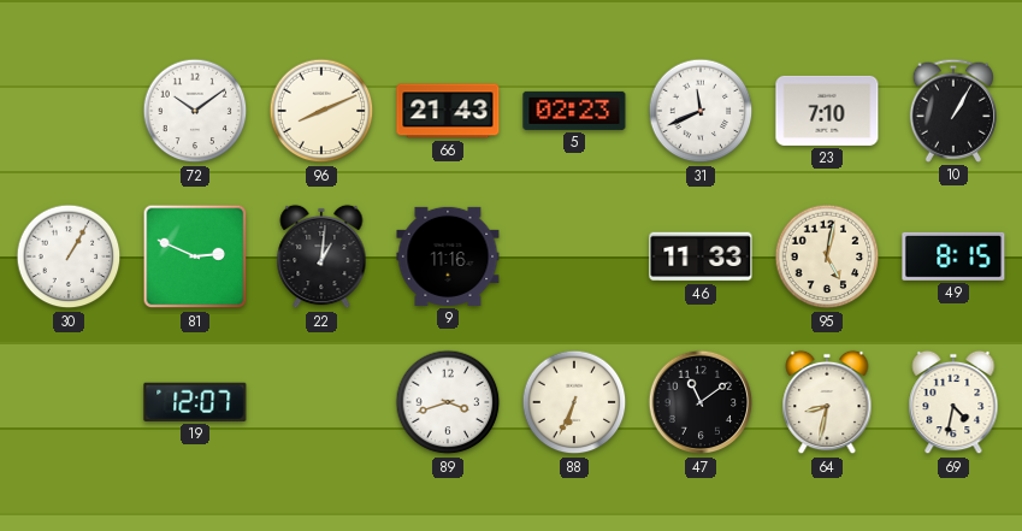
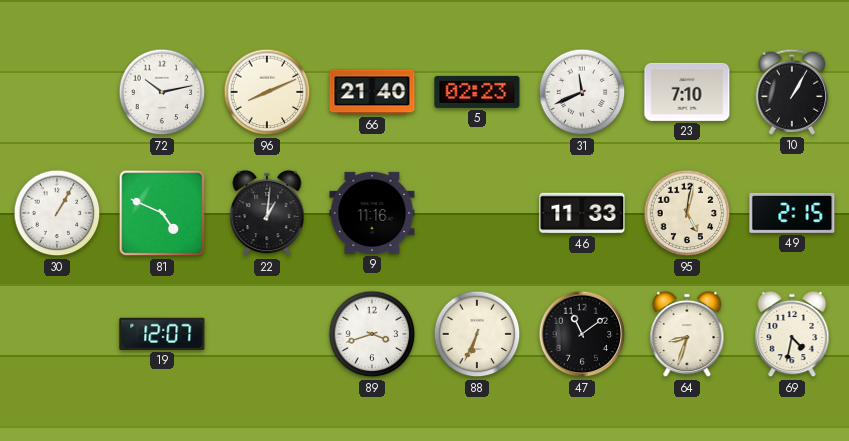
72: 10:09 -> 10:13
66: 21:43 -> 21:40
81: 2:49 -> 4:49
49: 8:15 -> 2:15
64: 8:32 -> 8:33
